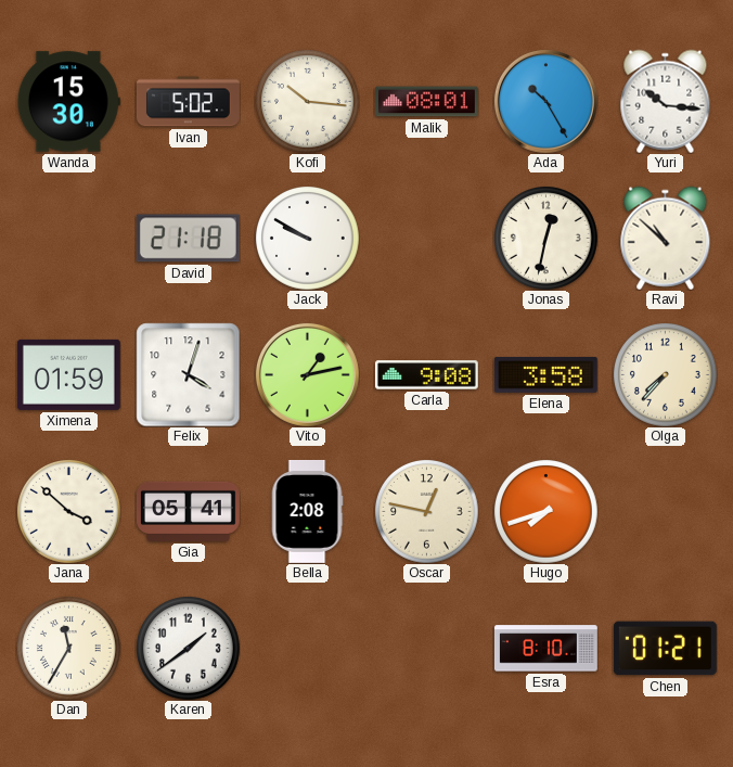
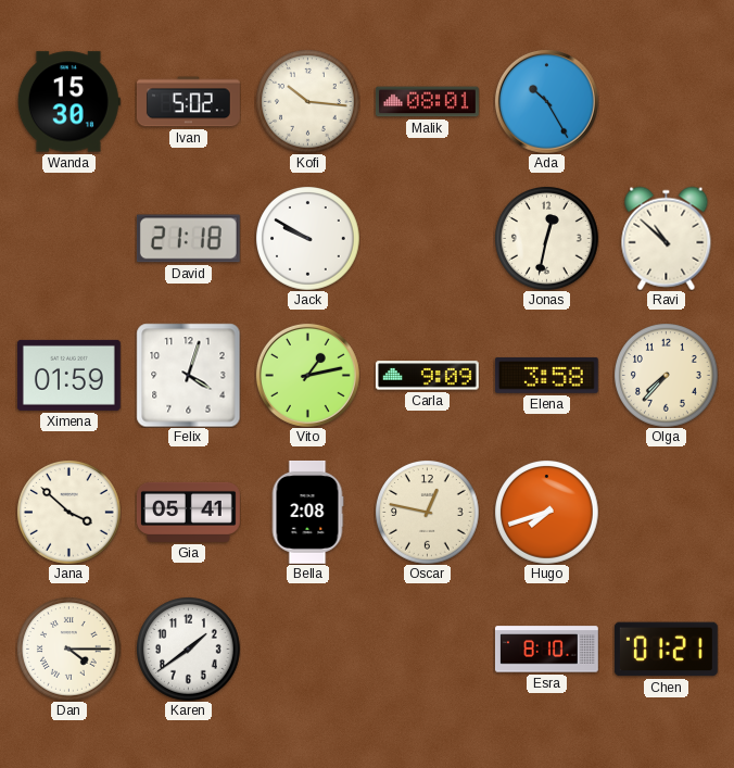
Yuri: 10:16 -> none
Carla: 9:08 -> 9:09
Dan: 11:35 -> 4:15
